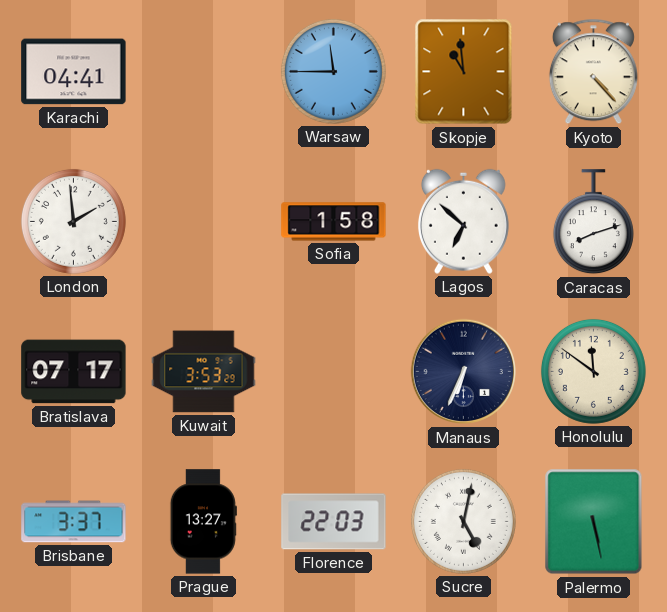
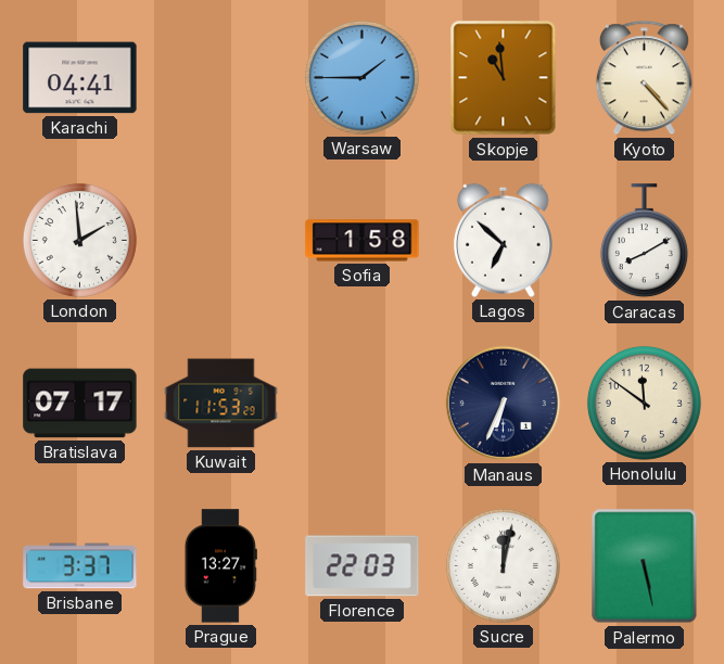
Warsaw: 11:45 -> 1:45
Caracas: 8:12 -> 8:10
Kuwait: 3:53 -> 11:53
Sucre: 5:02 -> 12:02
